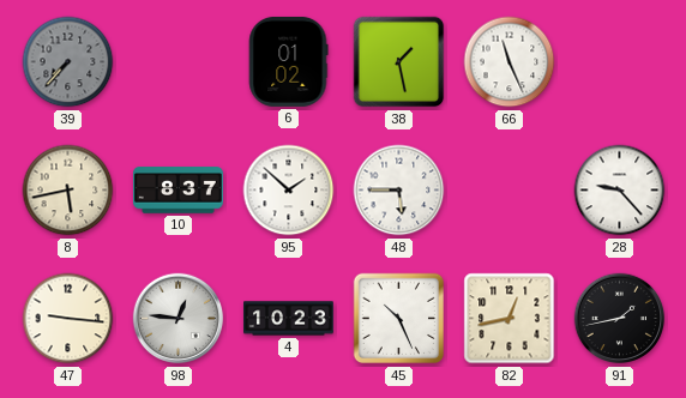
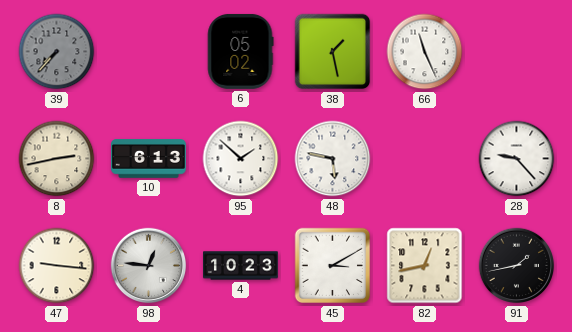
6: 01:02 -> 05:02
8: 5:43 -> 2:43
10: 8:37 -> 6:13
48: 5:45 -> 5:47
45: 10:26 -> 3:10
